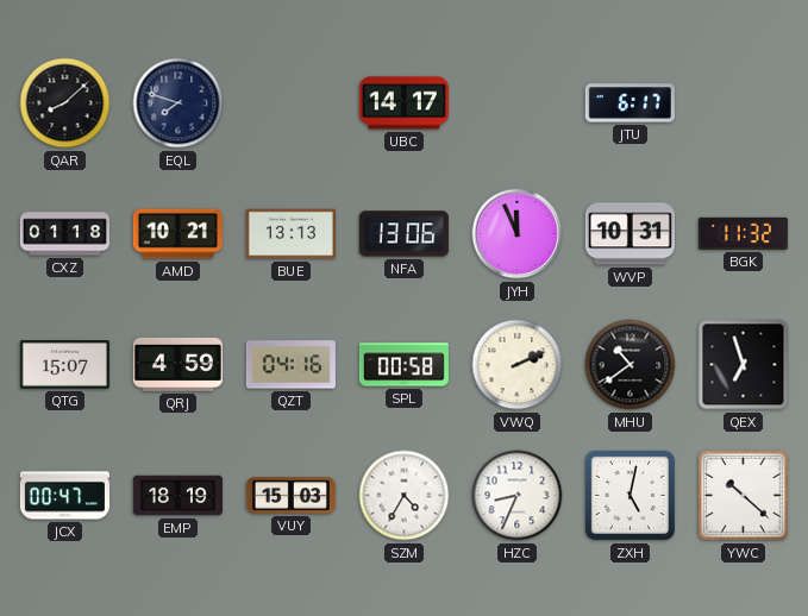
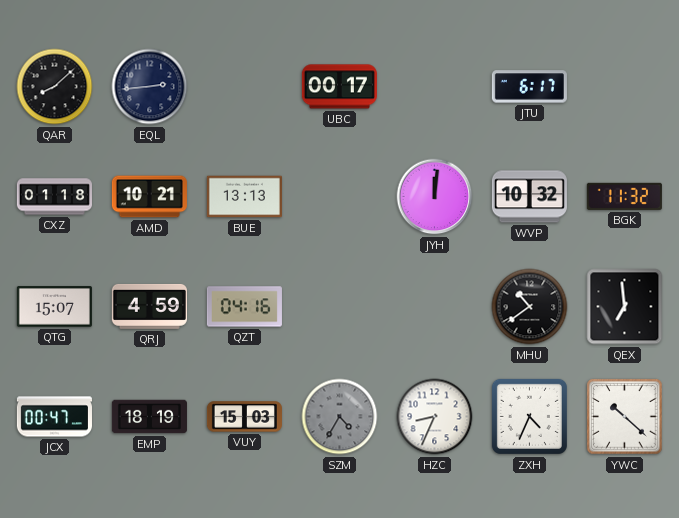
EQL: 7:48 -> 2:44
UBC: 14:17 -> 00:17
NFA: 13:06 -> none
JYH: 11:56 -> 12:01
WVP: 10:31 -> 10:32
SPL: 00:58 -> none
VWQ: 2:11 -> none
QEX: 6:57 -> 6:59
SZM dial: white -> grey
ZXH: 5:02 -> 4:34
